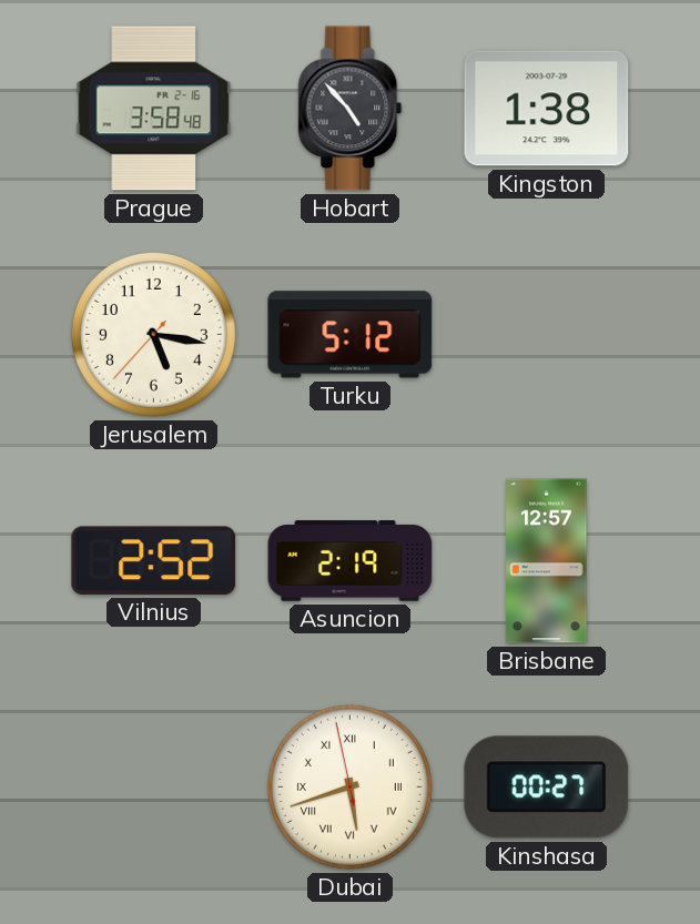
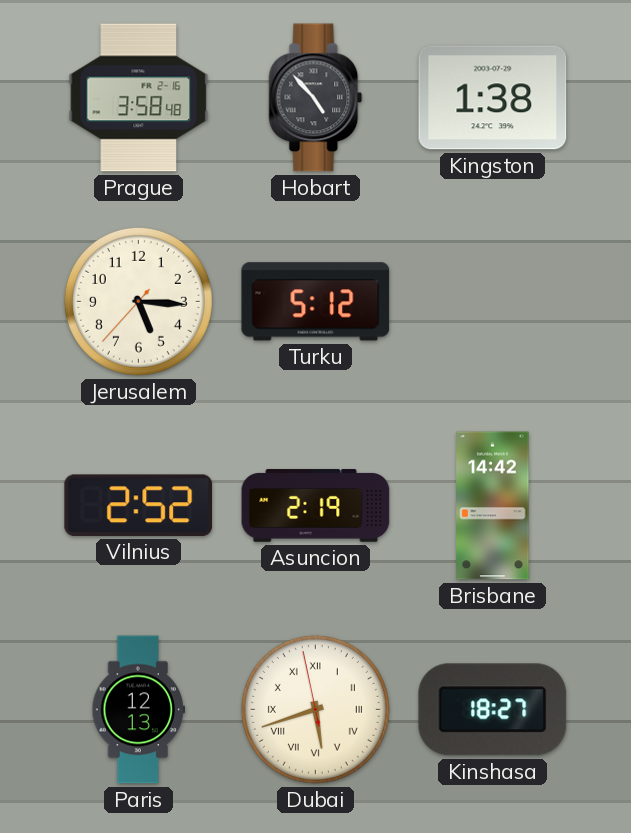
Jerusalem: 5:16 -> 5:15
Brisbane: 12:57 -> 14:42
Paris: none -> 12:13
Kinshasa: 00:27 -> 18:27
